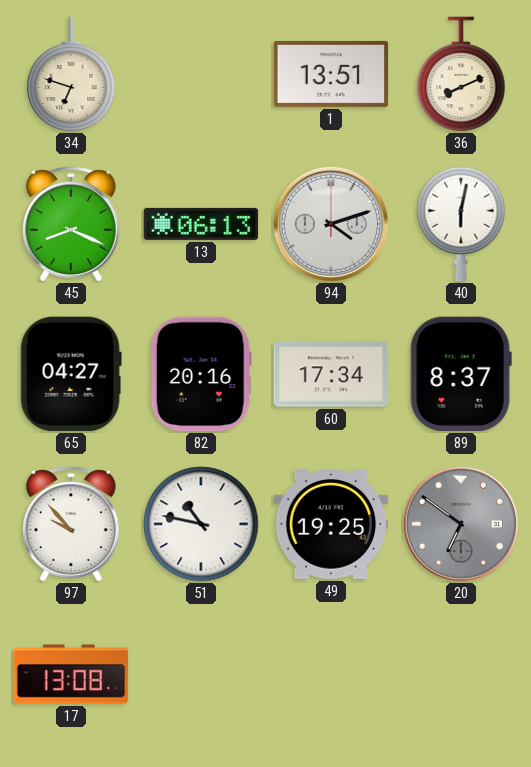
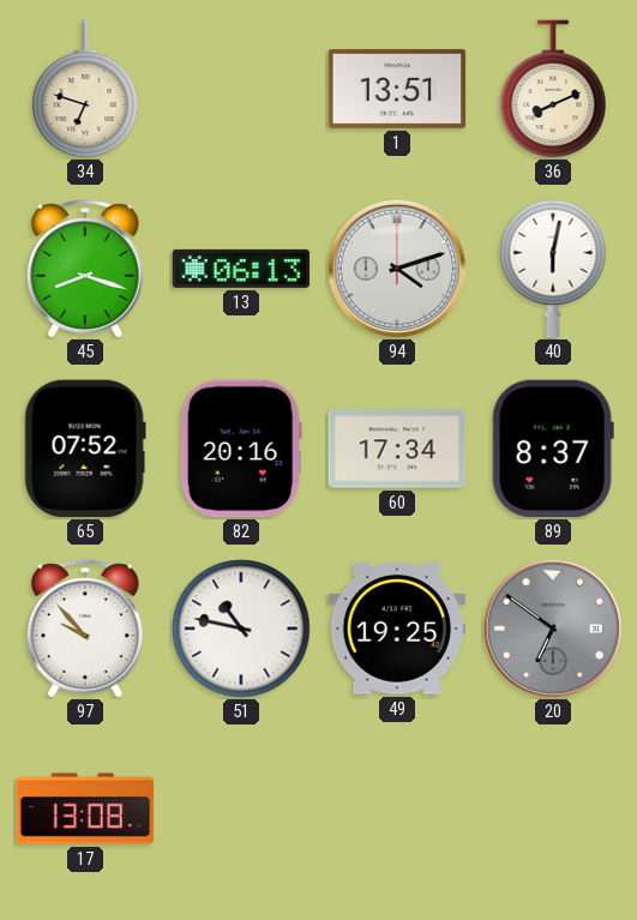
45: 8:19 -> 8:18
65: 04:27 -> 07:52
